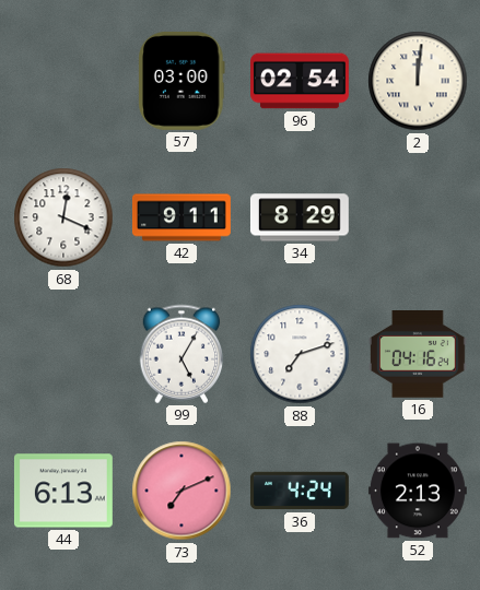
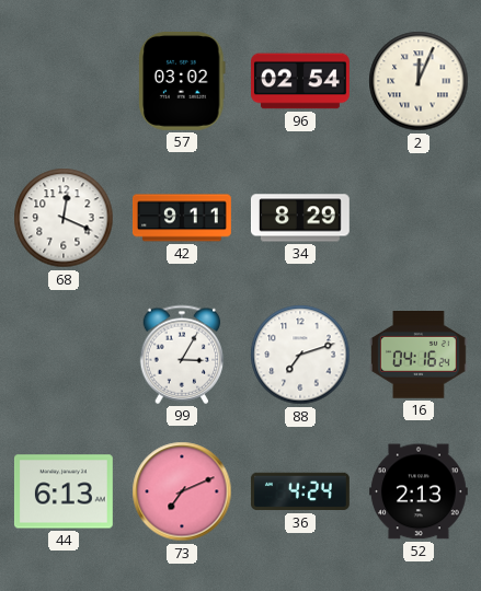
57: 03:00 -> 03:02
2: 12:01 -> 12:04
99: 5:05 -> 3:05
